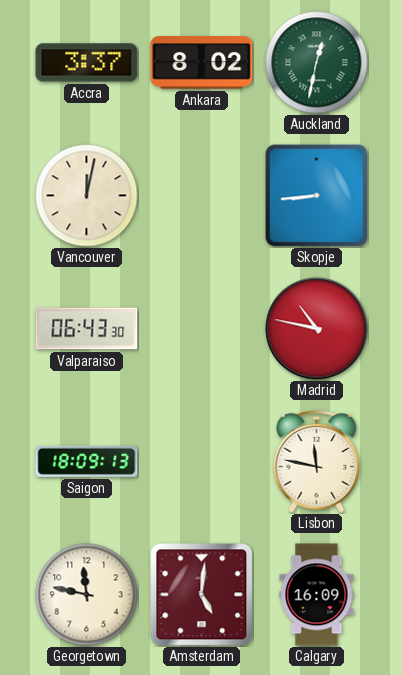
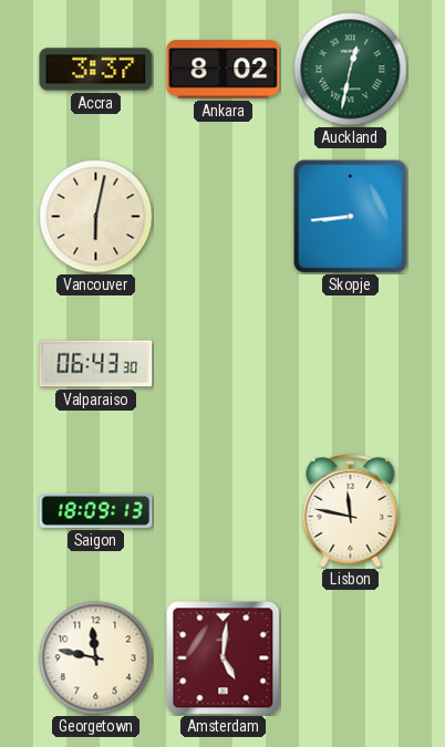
Vancouver: 12:02 -> 6:02
Madrid: 10:47 -> none
Calgary: 16:09 -> none
